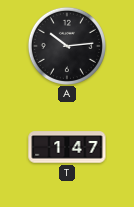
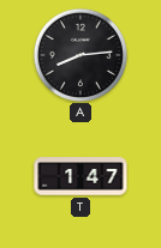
A: 10:14 -> 8:14
